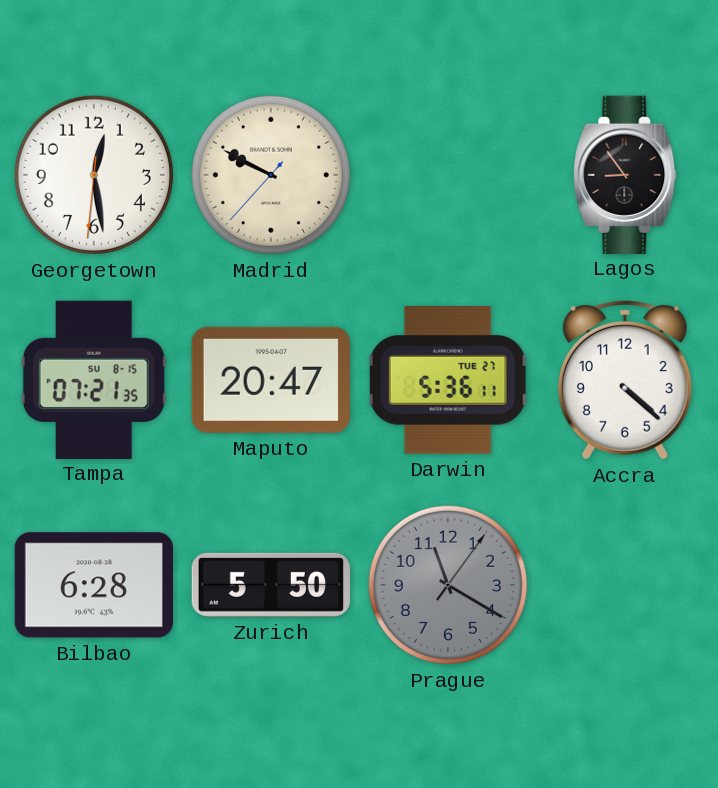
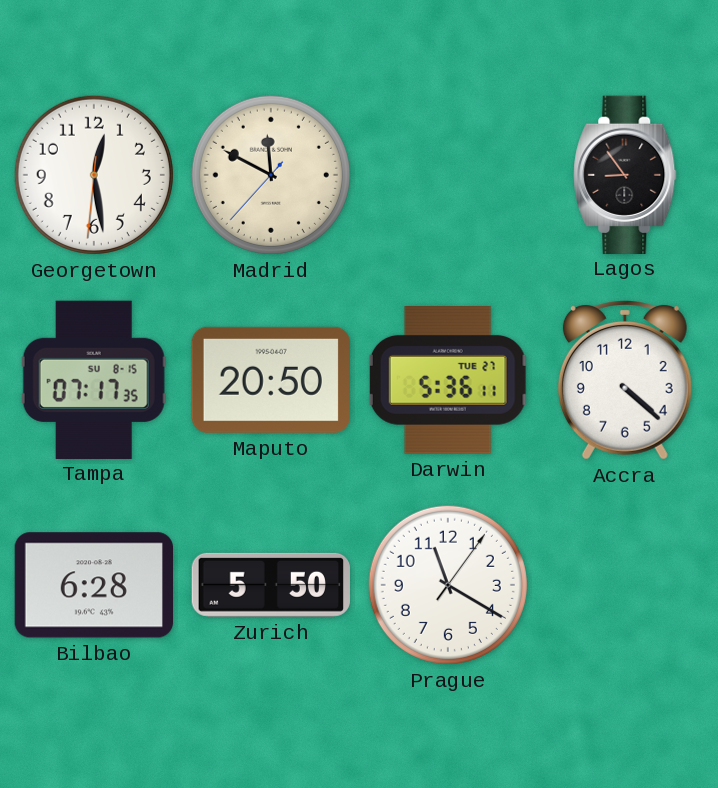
Madrid: 9:49 -> 11:49
Tampa: 07:21 -> 07:17
Maputo: 20:47 -> 20:50
Prague dial: grey -> white
